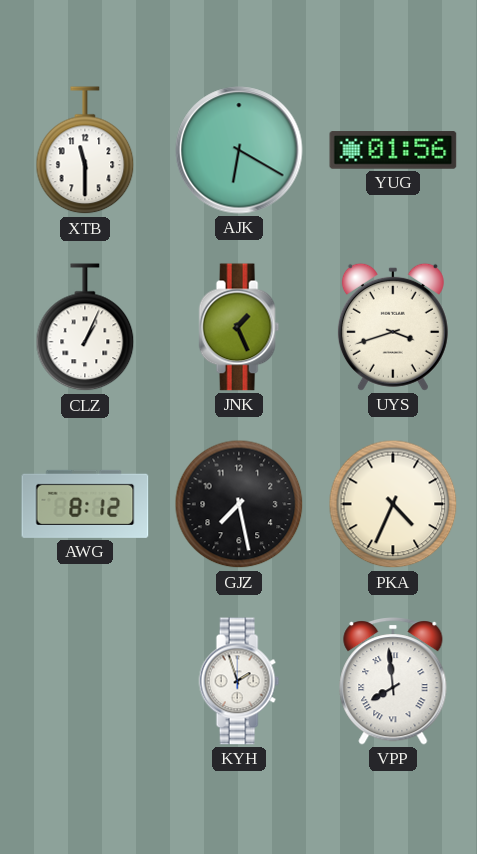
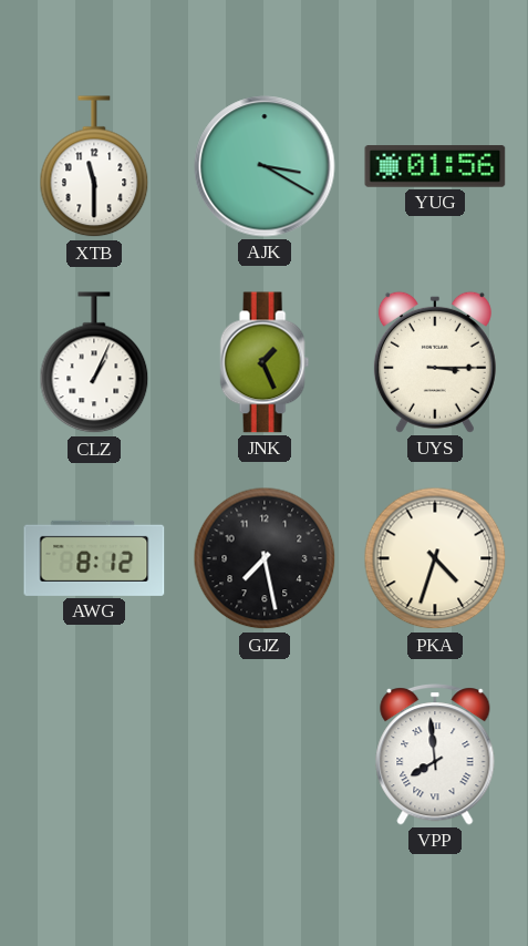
AJK: 6:20 -> 3:20
UYS: 3:42 -> 3:15
PKA: 4:34 -> 4:33
KYH: 1:57 -> none
